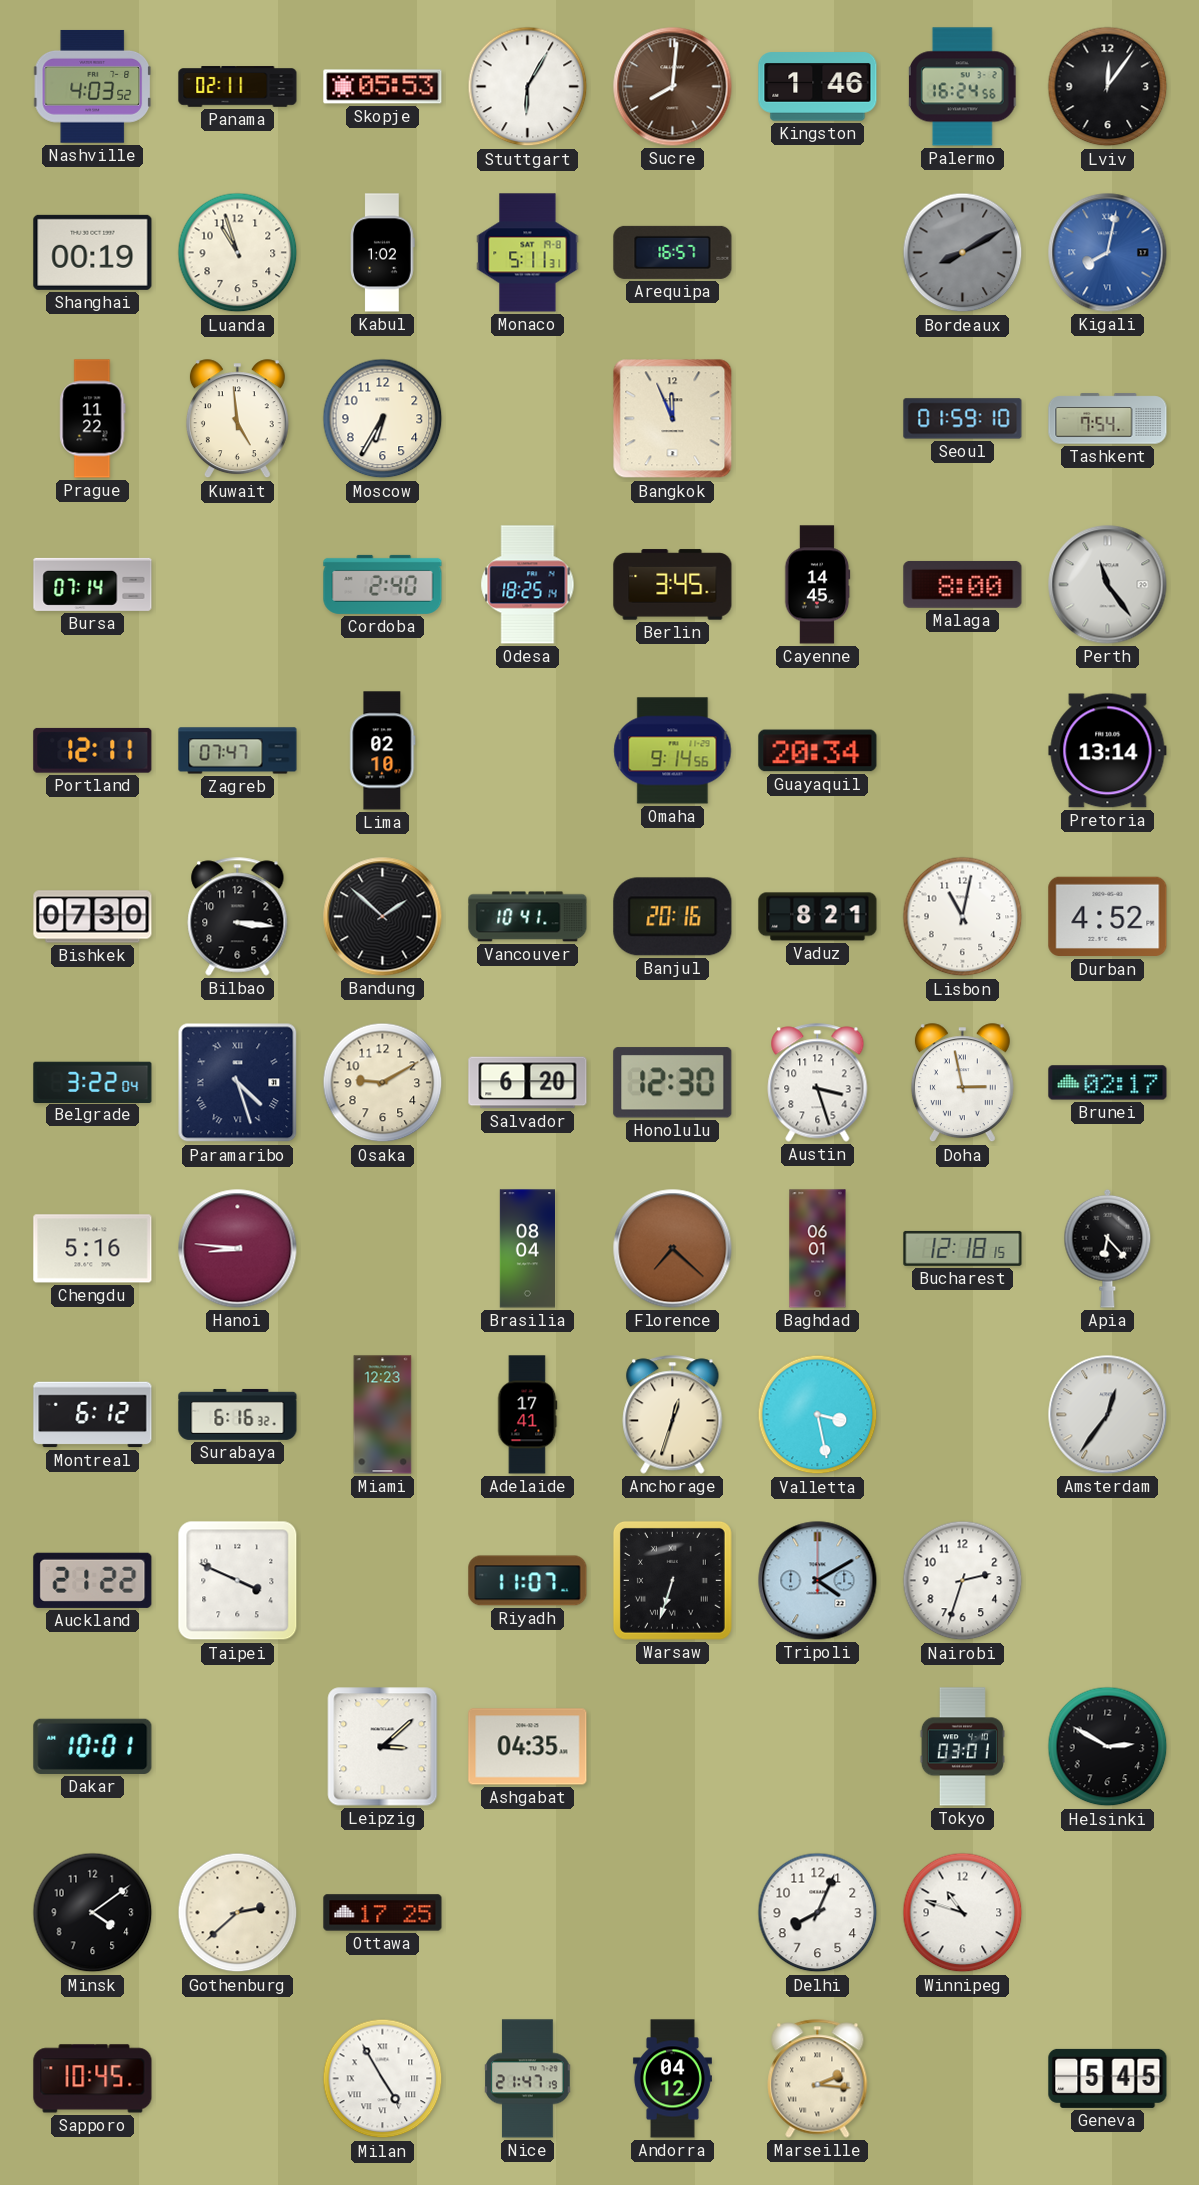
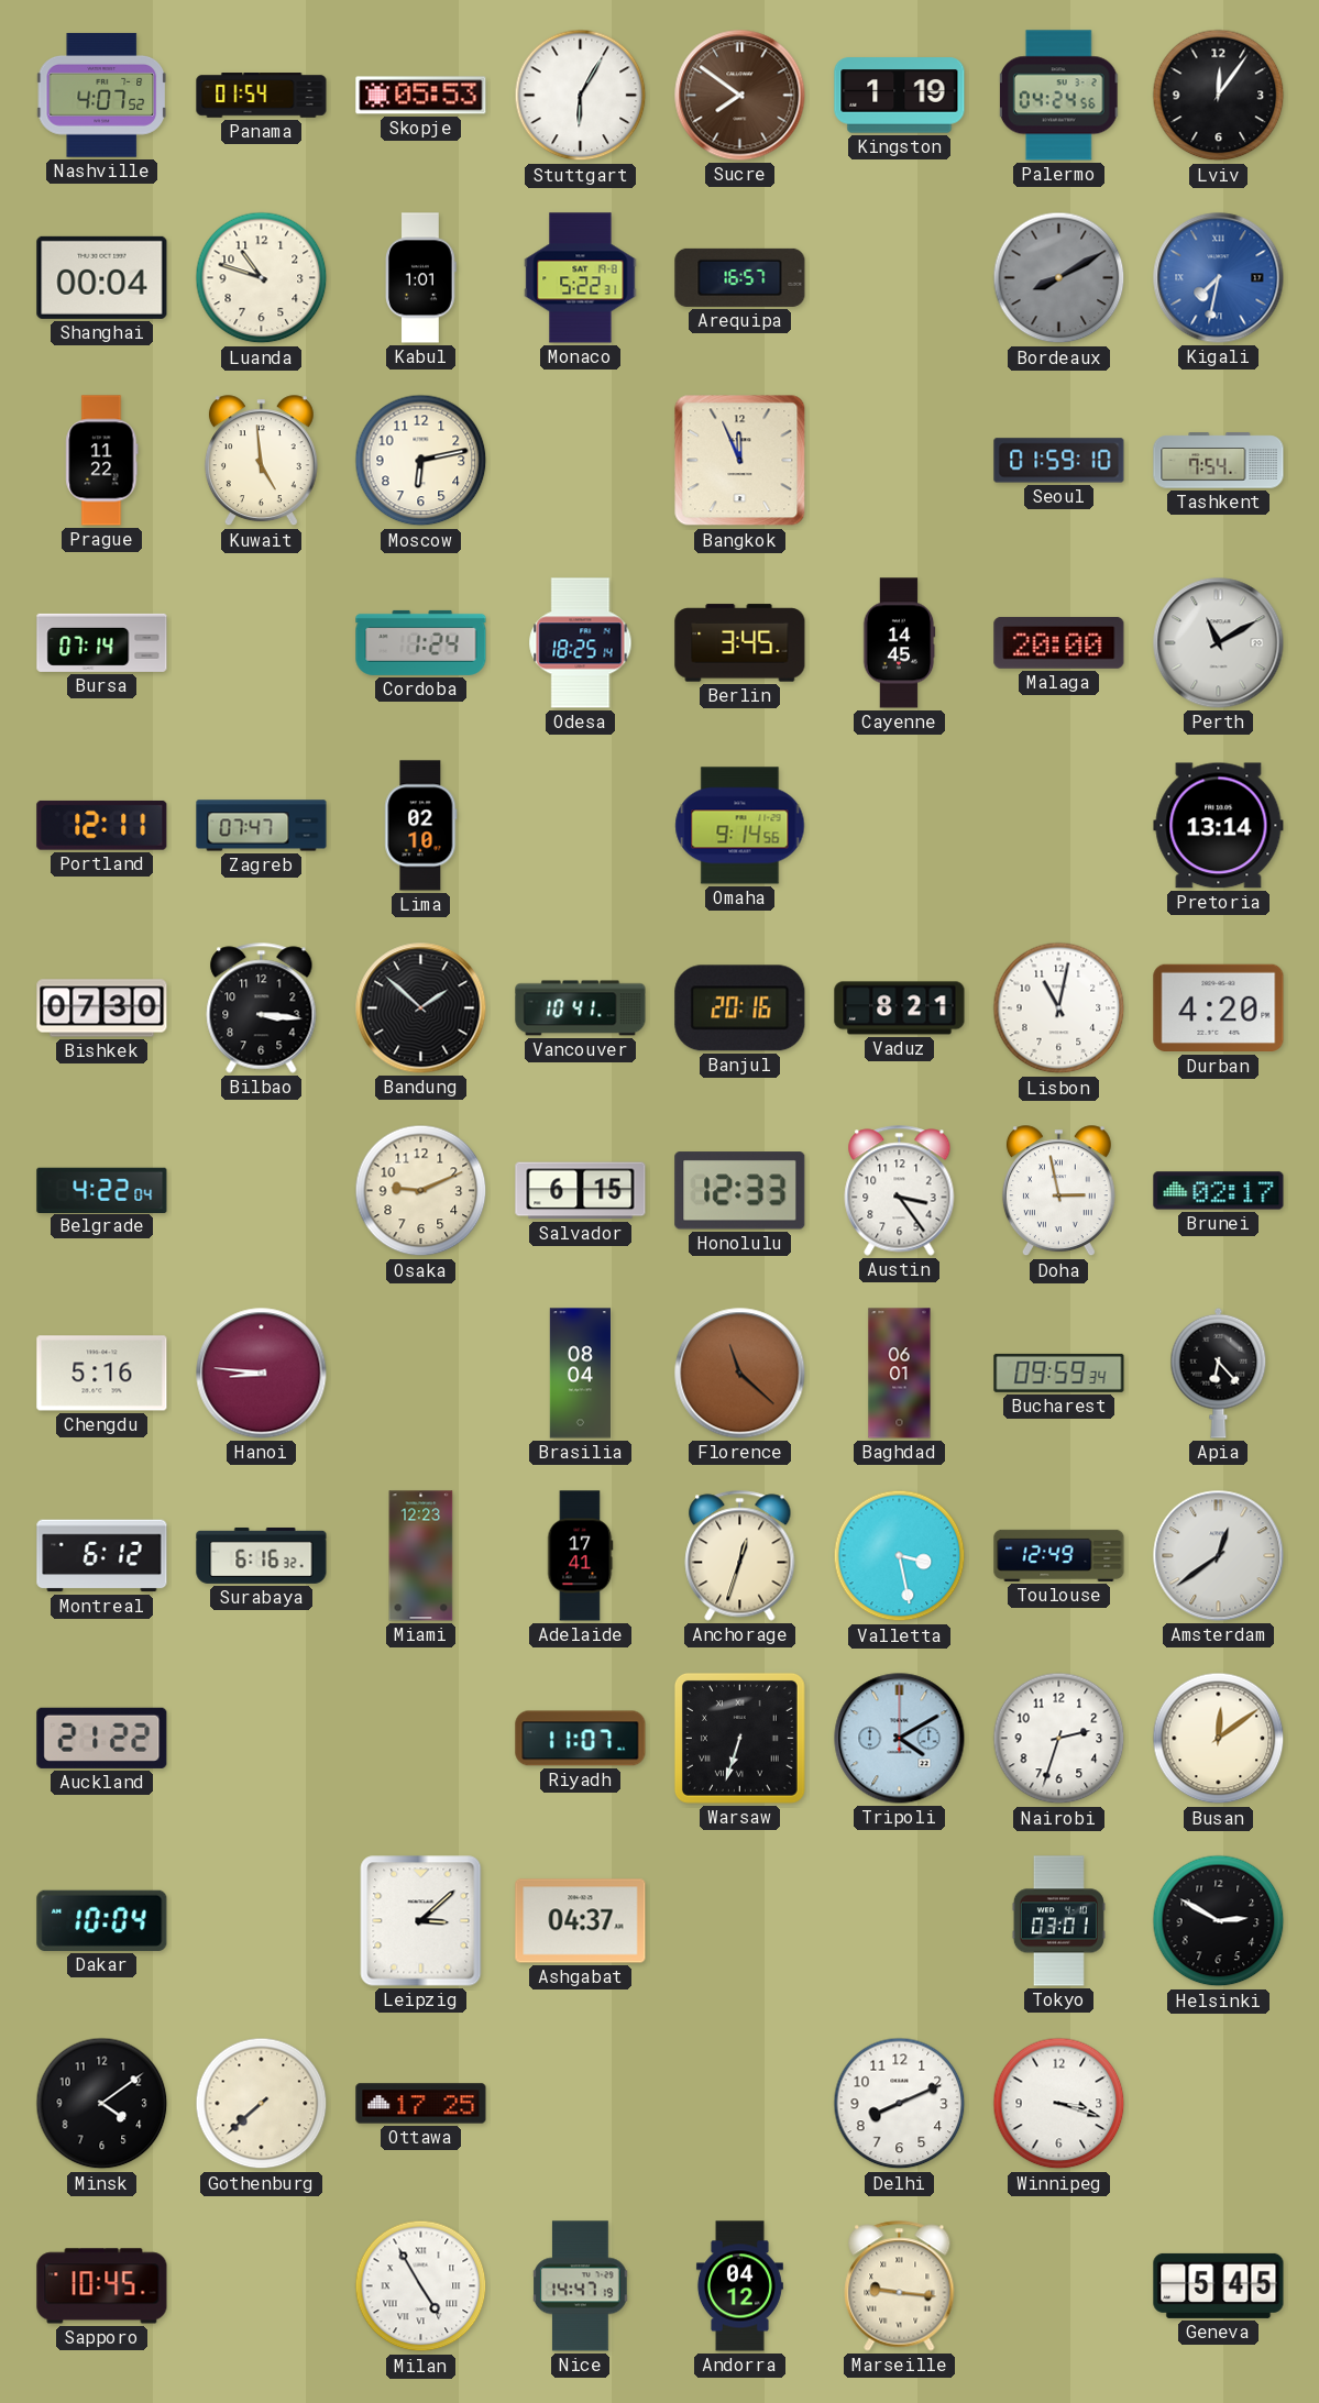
Nashville: 4:03 -> 4:07
Panama: 02:11 -> 01:54
Sucre: 8:01 -> 7:51
Kingston: 1:46 -> 1:19
Palermo: 16:24 -> 04:24
Shanghai: 00:19 -> 00:04
Luanda: 10:57 -> 10:48
Kabul: 1:02 -> 1:01
Monaco: 5:11 -> 5:22
Kigali: 8:02 -> 7:32
Moscow: 6:35 -> 6:13
Cordoba: 2:40 -> 1:24
Malaga: 8:00 -> 20:00
Perth: 11:24 -> 11:10
Guayaquil: 20:34 -> none
Durban: 4:52 -> 4:20
Belgrade: 3:22 -> 4:22
Paramaribo: 4:27 -> none
Osaka: 9:10 -> 9:11
Salvador: 6:20 -> 6:15
Honolulu: 12:30 -> 12:33
Austin: 3:27 -> 3:24
Florence: 7:22 -> 11:22
Bucharest: 12:18 -> 09:59
Toulouse: none -> 12:49
Amsterdam: 12:36 -> 12:39
Taipei: 3:49 -> none
Busan: none -> 12:09
Dakar: 10:01 -> 10:04
Ashgabat: 04:35 -> 04:37
Gothenburg: 2:38 -> 7:38
Delhi: 8:04 -> 8:11
Winnipeg: 10:48 -> 3:18
Nice: 21:47 -> 14:47
Marseille: 2:16 -> 9:16
